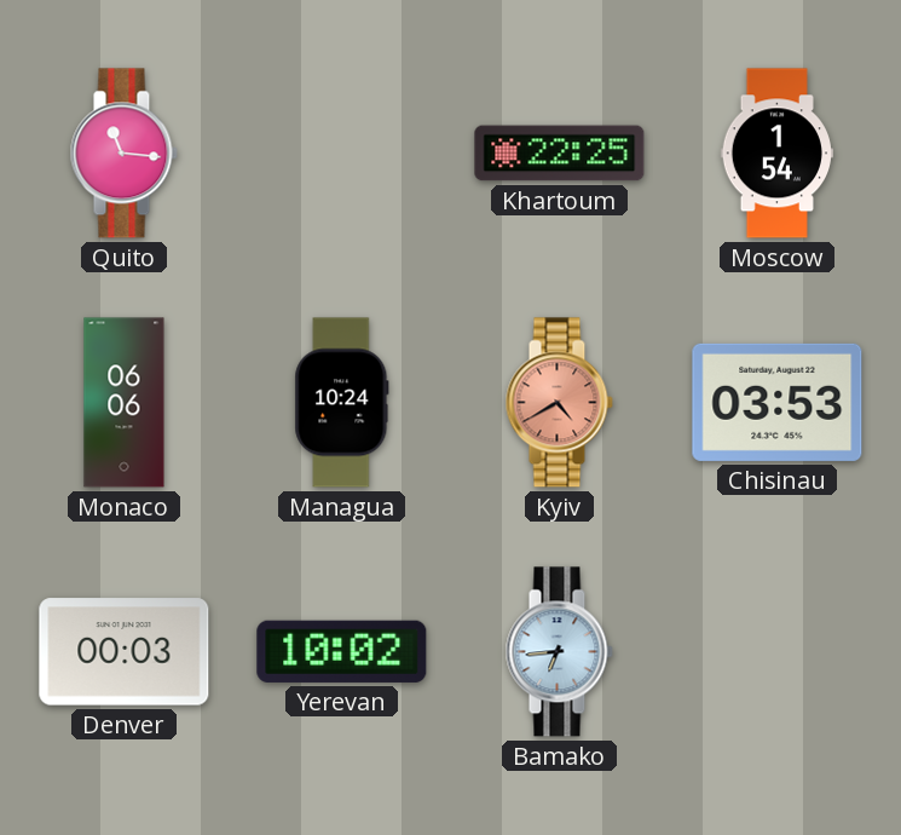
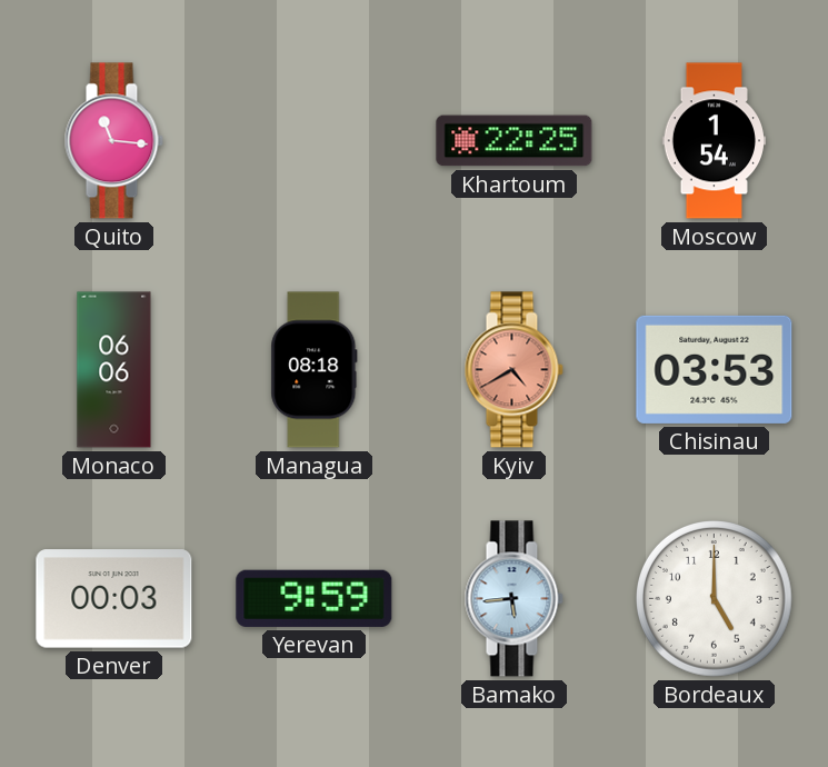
Managua: 10:24 -> 08:18
Yerevan: 10:02 -> 9:59
Bamako: 6:44 -> 5:44
Bordeaux: none -> 5:00
